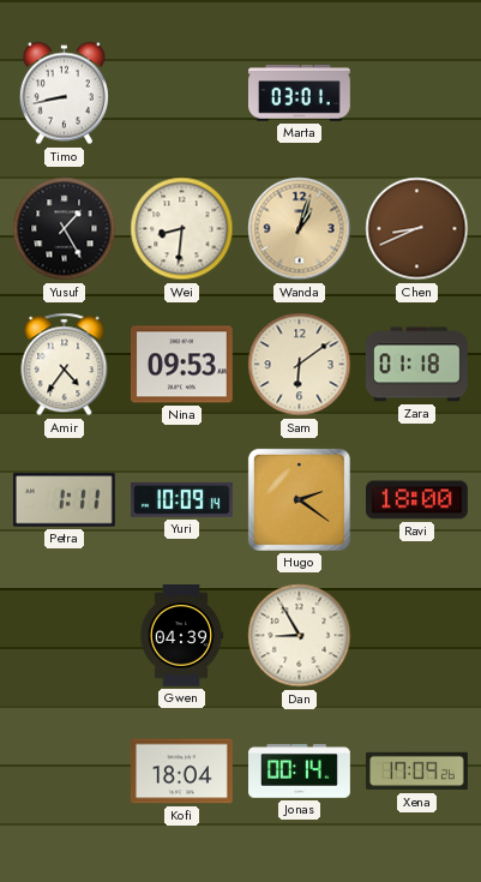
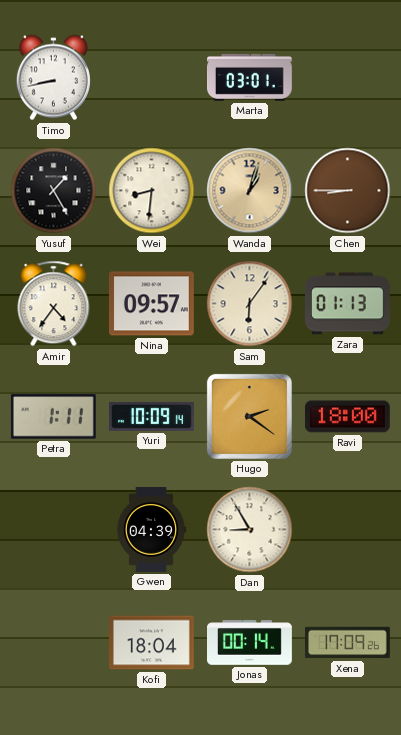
Chen: 8:41 -> 8:45
Nina: 09:53 -> 09:57
Sam: 6:09 -> 6:06
Zara: 01:18 -> 01:13
